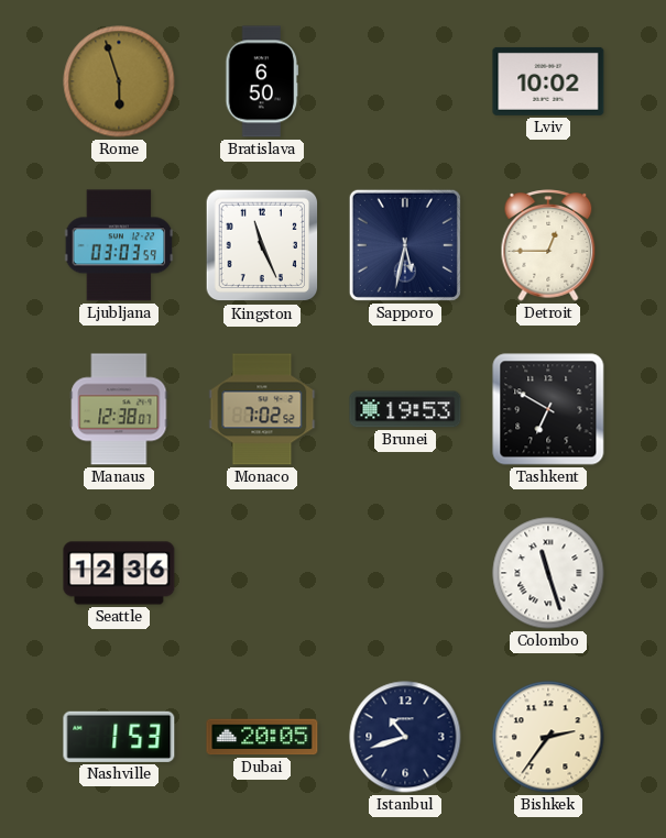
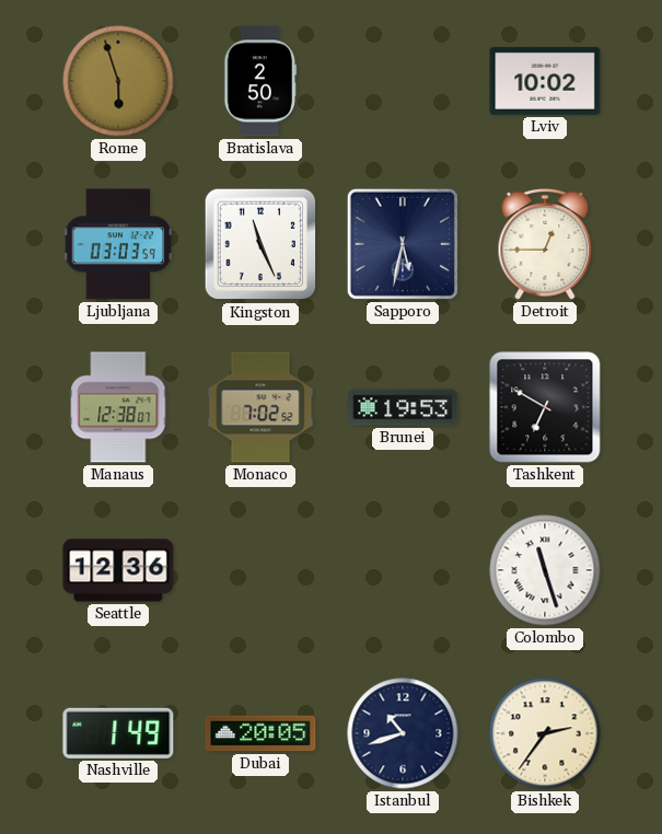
Bratislava: 6:50 -> 2:50
Nashville: 1:53 -> 1:49
